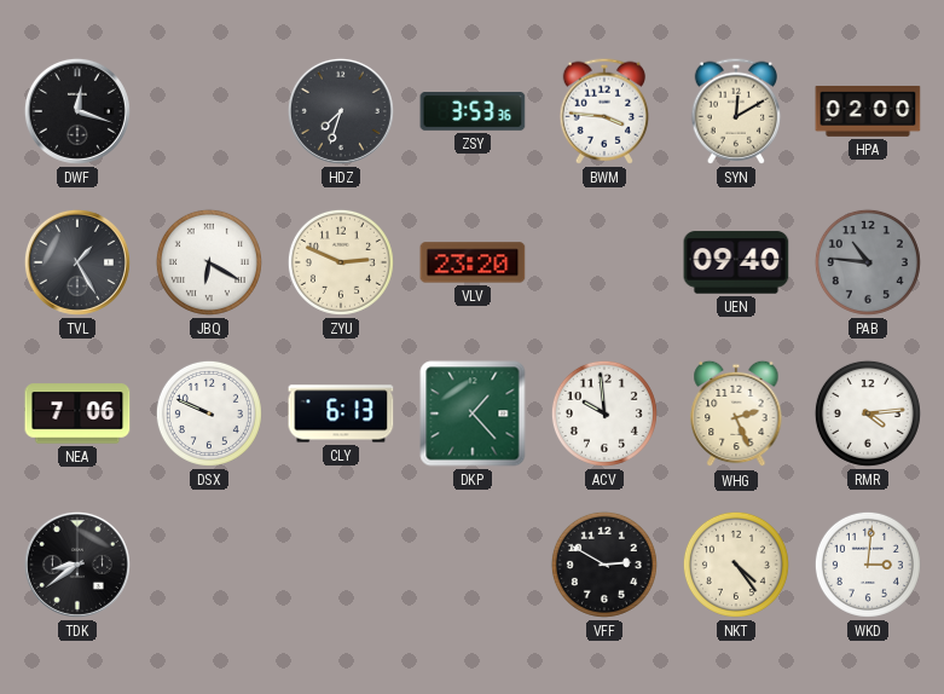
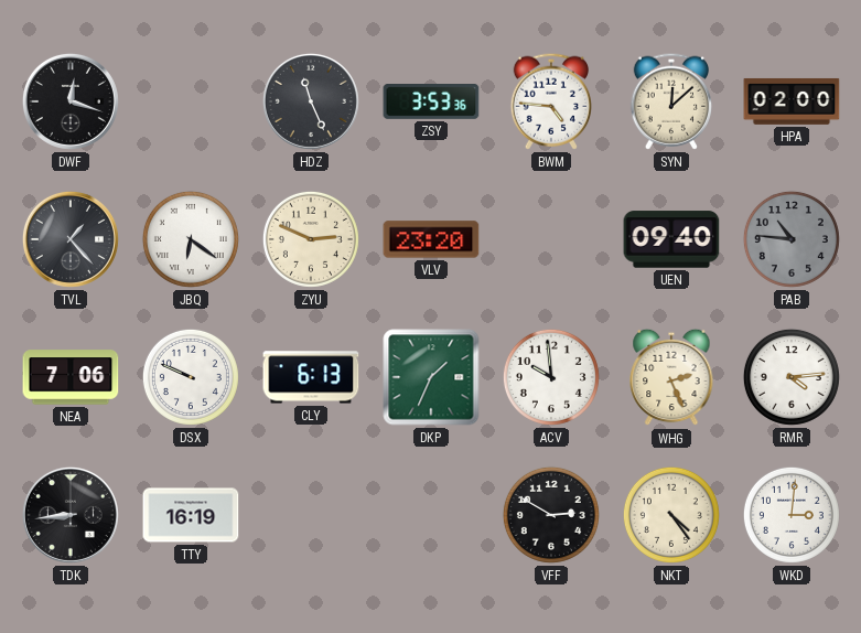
HDZ: 7:33 -> 11:26
BWM: 3:46 -> 4:46
SYN: 12:10 -> 12:08
TVL: 1:25 -> 1:23
JBQ: 6:20 -> 6:21
DKP: 1:23 -> 1:34
TDK: 8:39 -> 8:44
TTY: none -> 16:19
